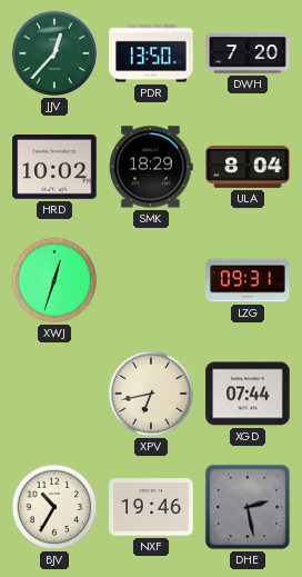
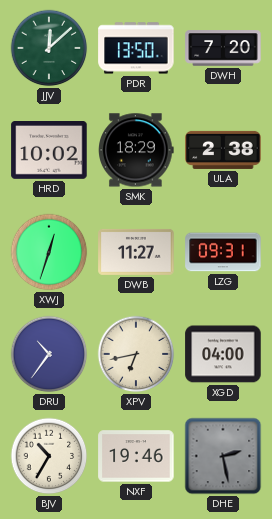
JJV: 12:37 -> 12:08
ULA: 8:04 -> 2:38
DWB: none -> 11:27
DRU: none -> 10:36
XGD: 07:44 -> 04:00
